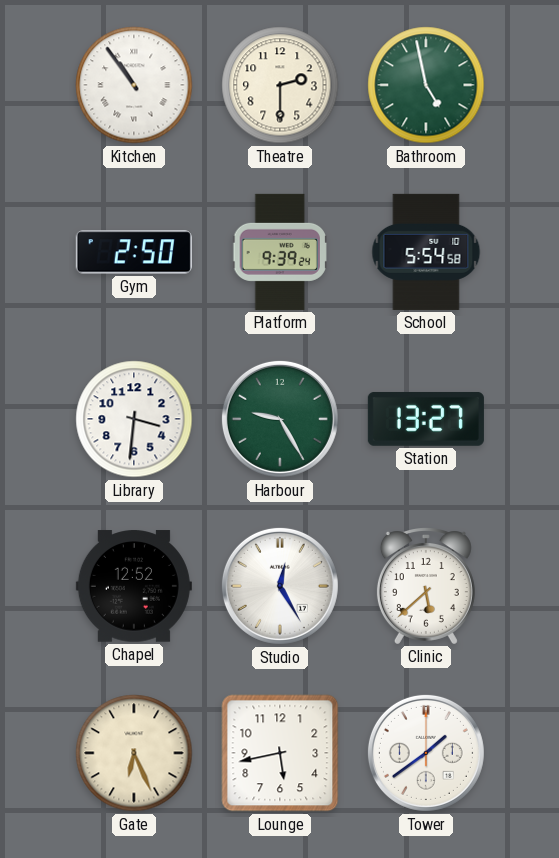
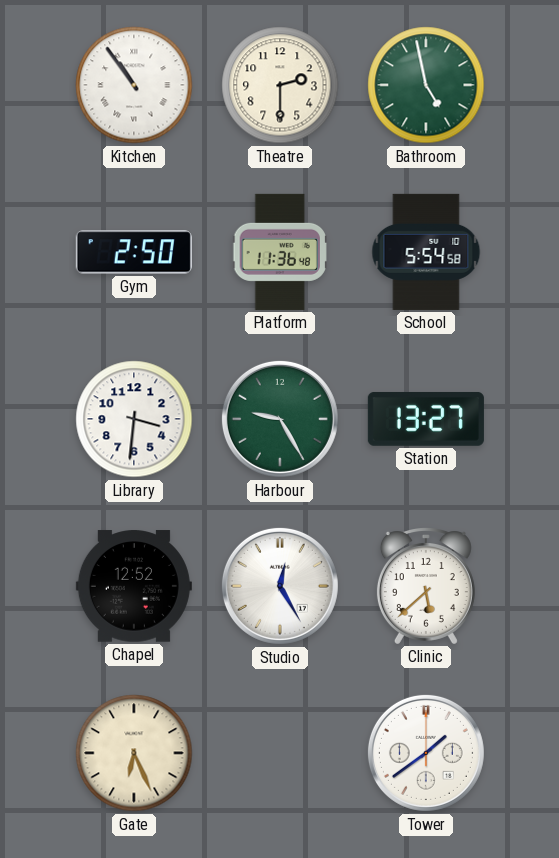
Platform: 9:39 -> 11:36
Lounge: 5:43 -> none
